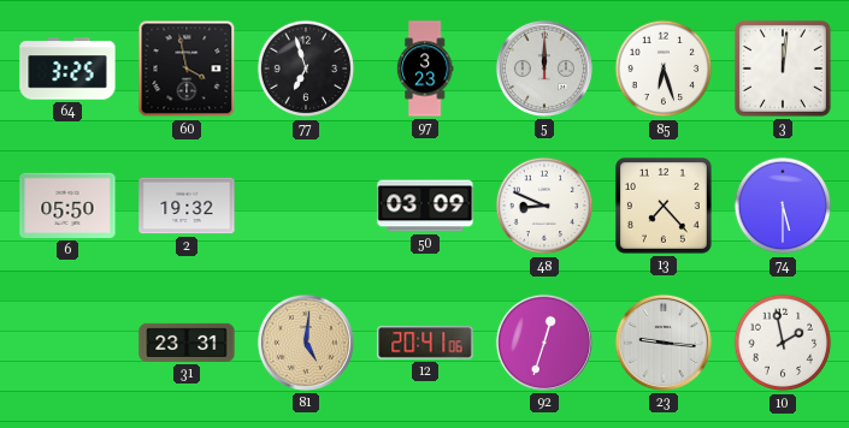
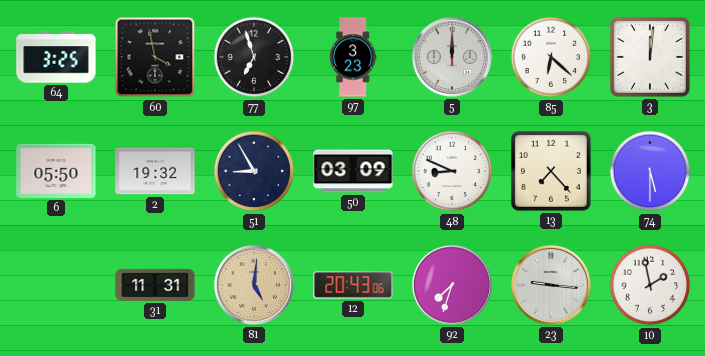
85: 6:27 -> 6:22
51: none -> 8:55
31: 23:31 -> 11:31
12: 20:41 -> 20:43
92: 12:33 -> 7:33
